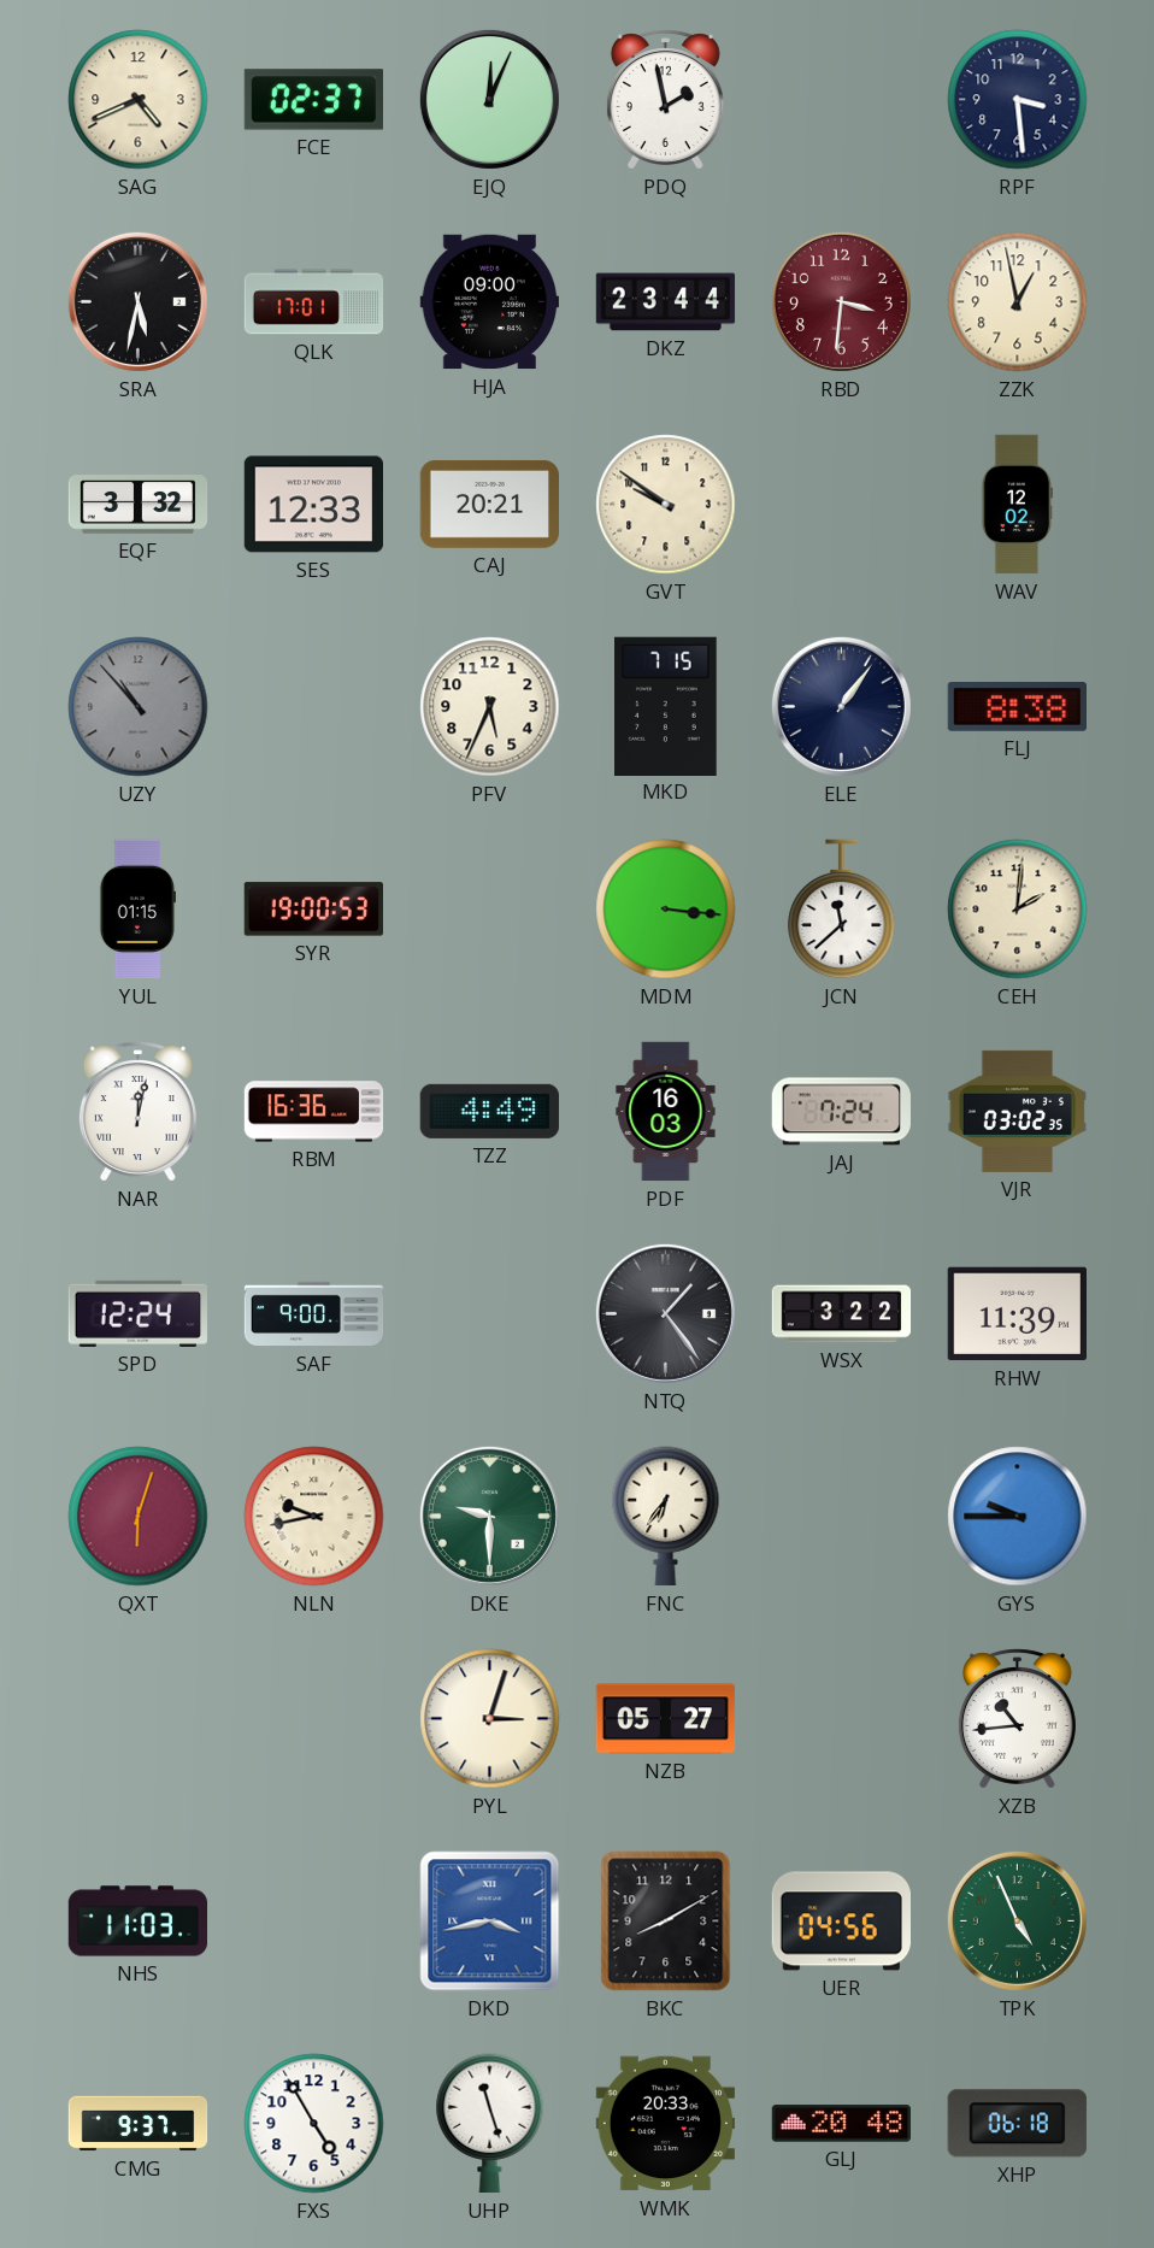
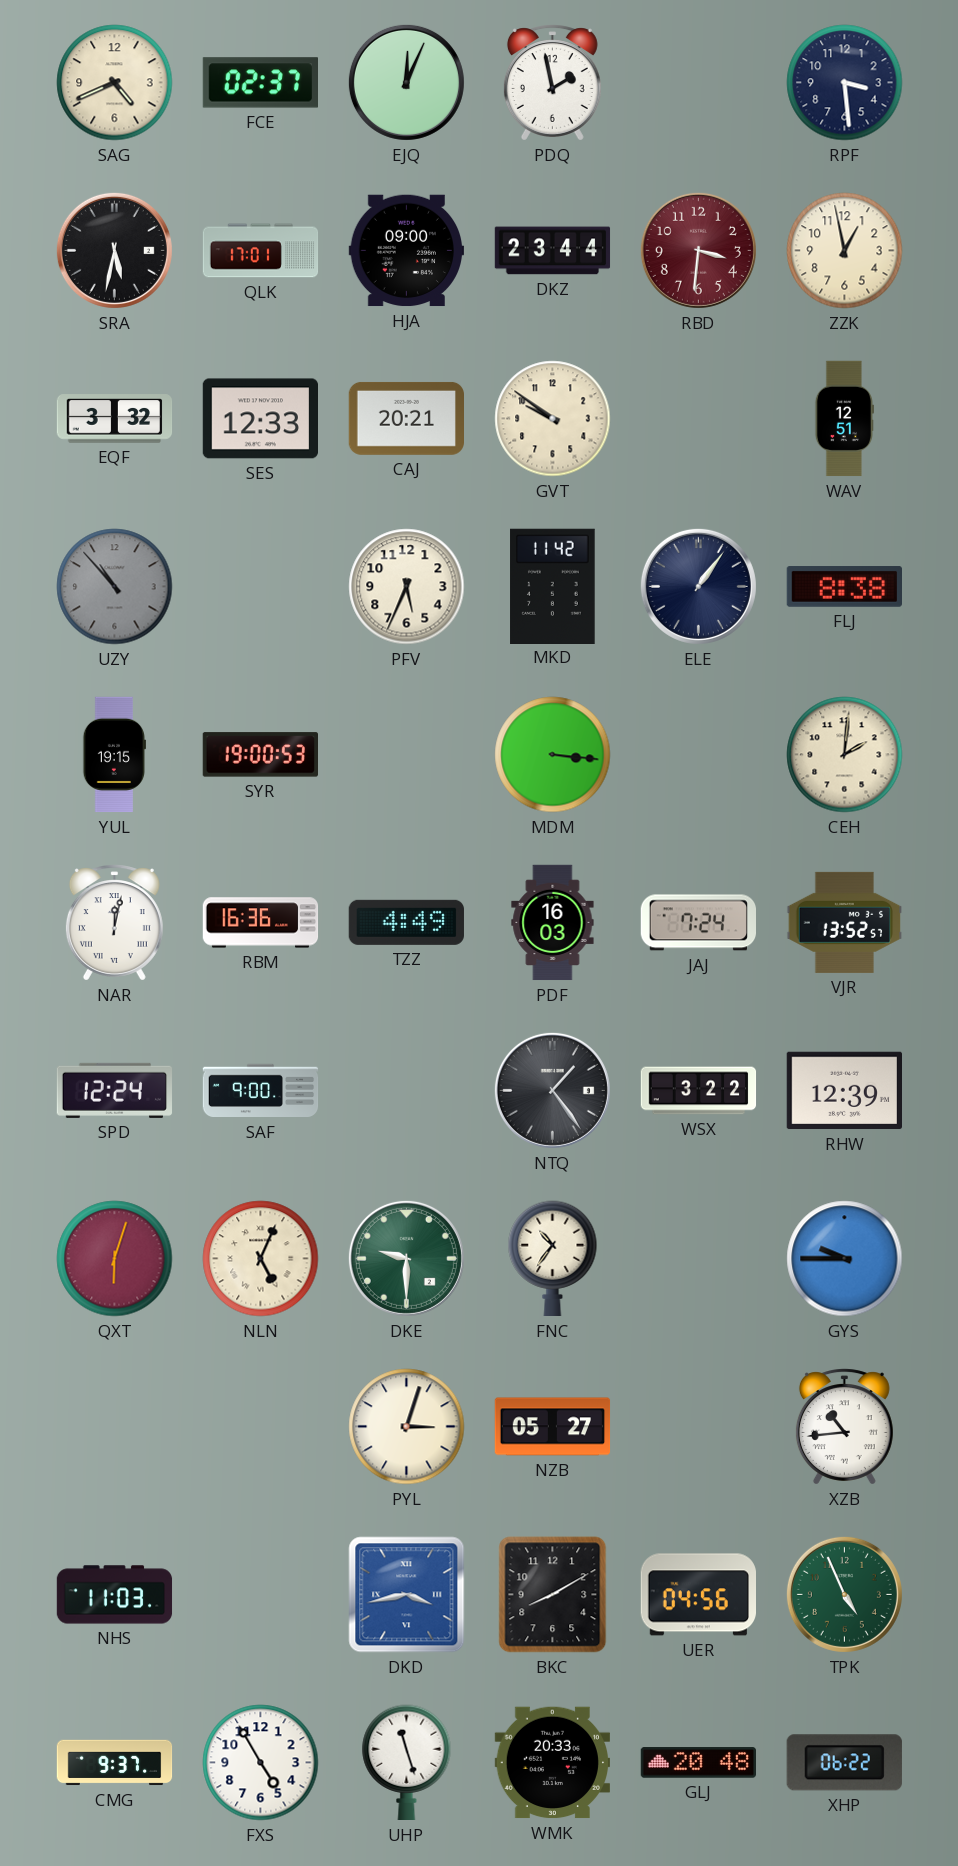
WAV: 12:02 -> 12:51
MKD: 7:15 -> 11:42
YUL: 01:15 -> 19:15
JCN: 11:38 -> none
VJR: 03:02 -> 13:52
RHW: 11:39 -> 12:39
NLN: 9:43 -> 5:04
FNC: 6:36 -> 10:36
XHP: 06:18 -> 06:22
